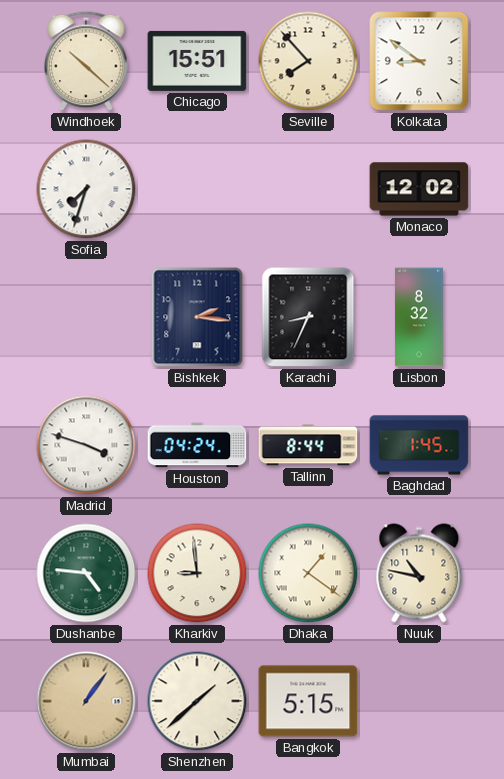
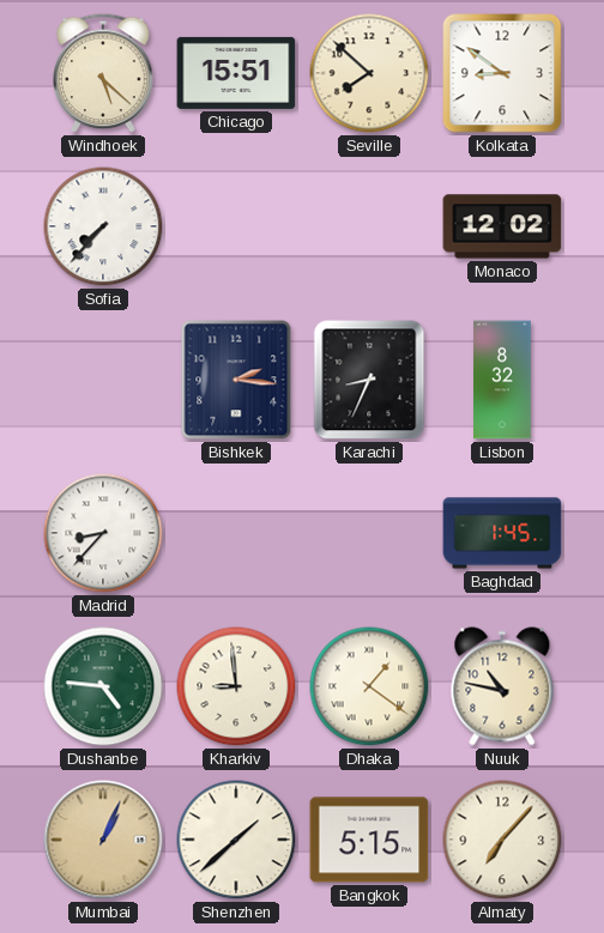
Windhoek: 10:22 -> 5:22
Seville: 7:53 -> 7:52
Sofia: 7:33 -> 7:37
Madrid: 3:48 -> 8:37
Houston: 04:24 -> none
Tallinn: 8:44 -> none
Mumbai: 1:06 -> 1:04
Almaty: none -> 7:07
